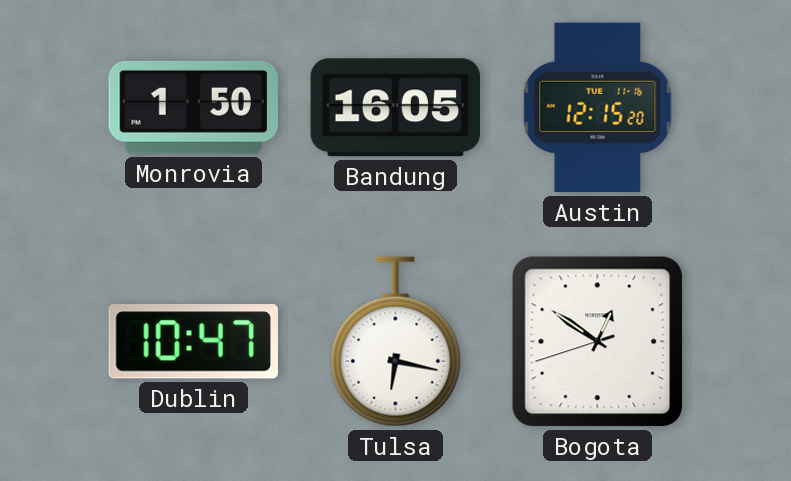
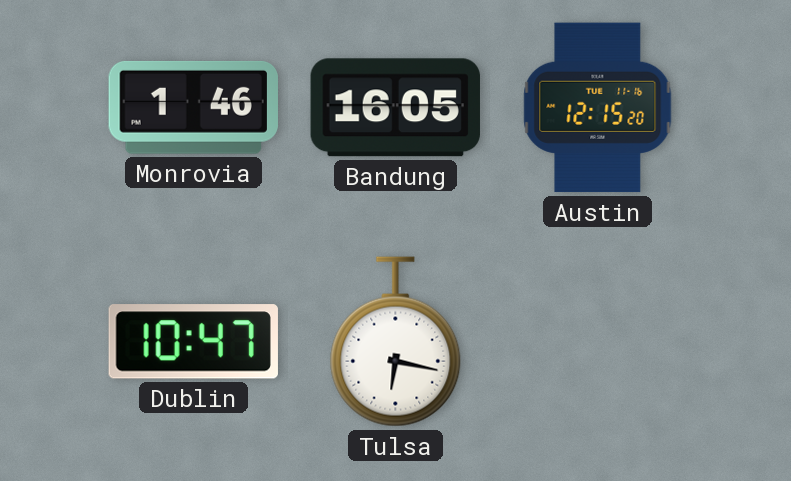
Monrovia: 1:50 -> 1:46
Bogota: 12:50 -> none
